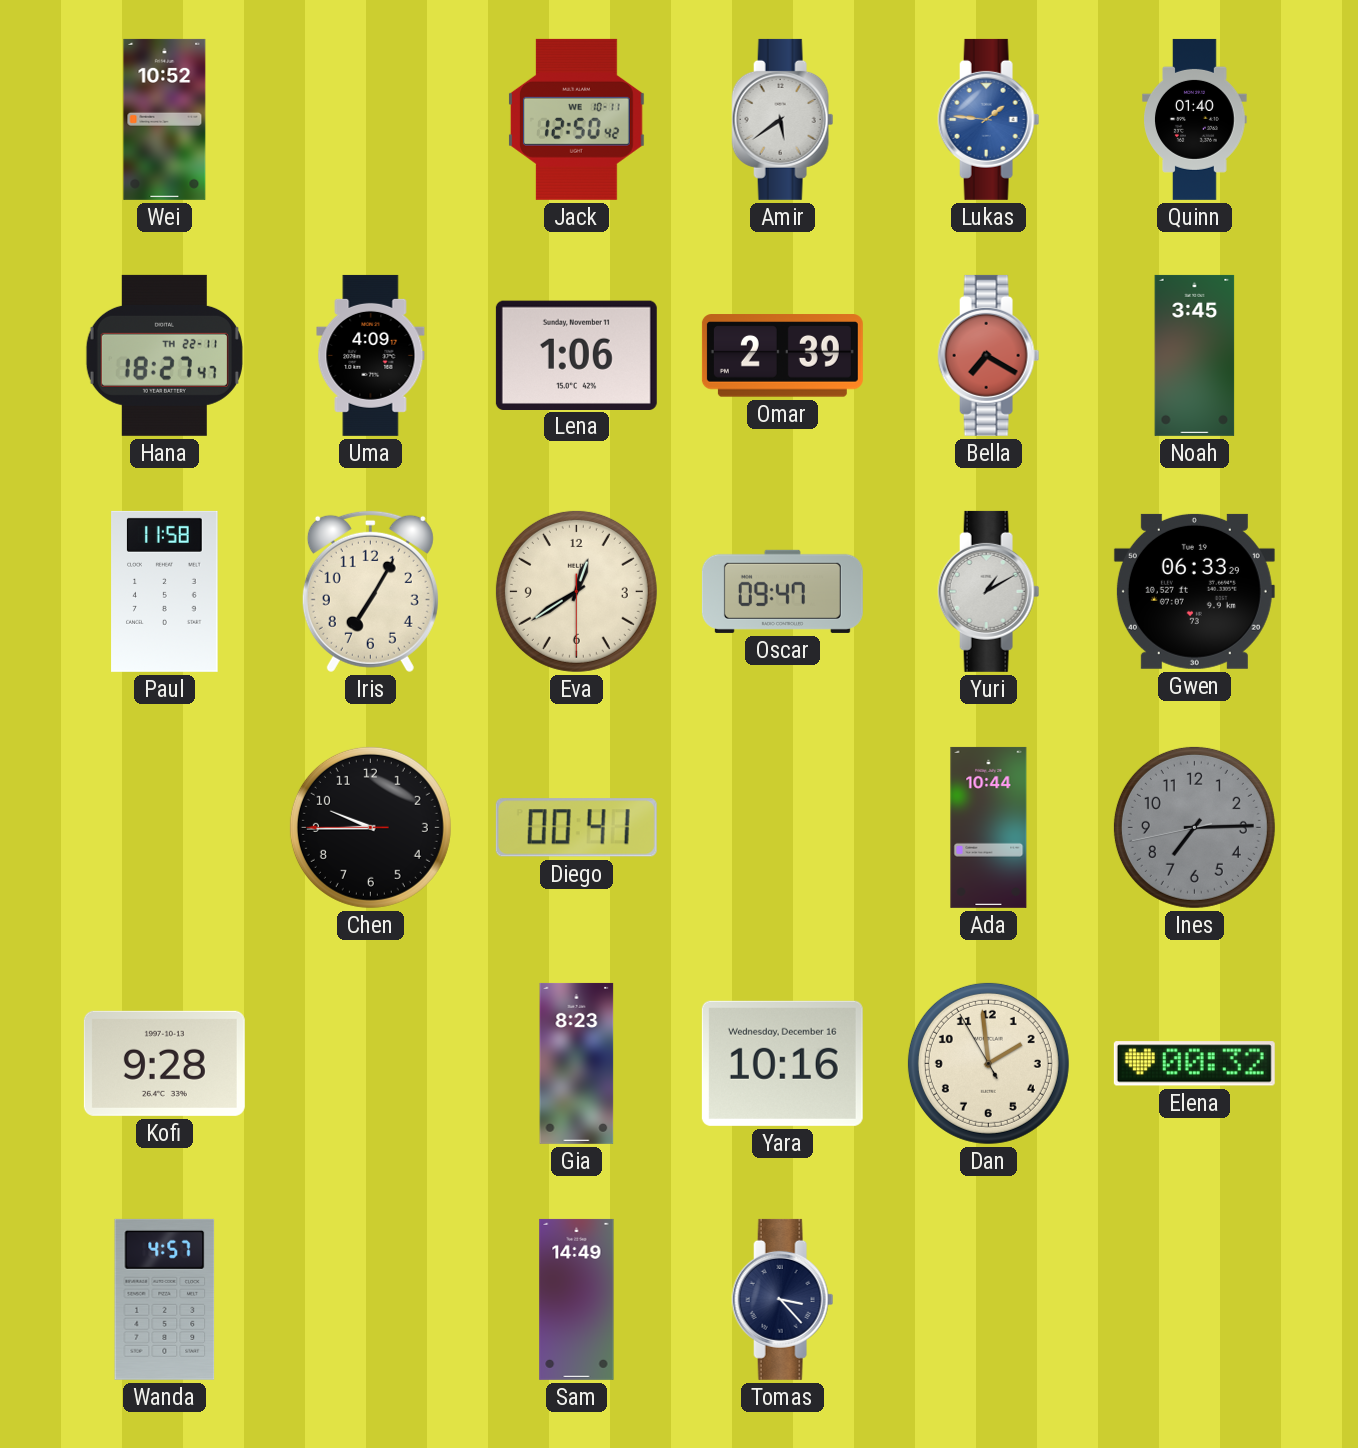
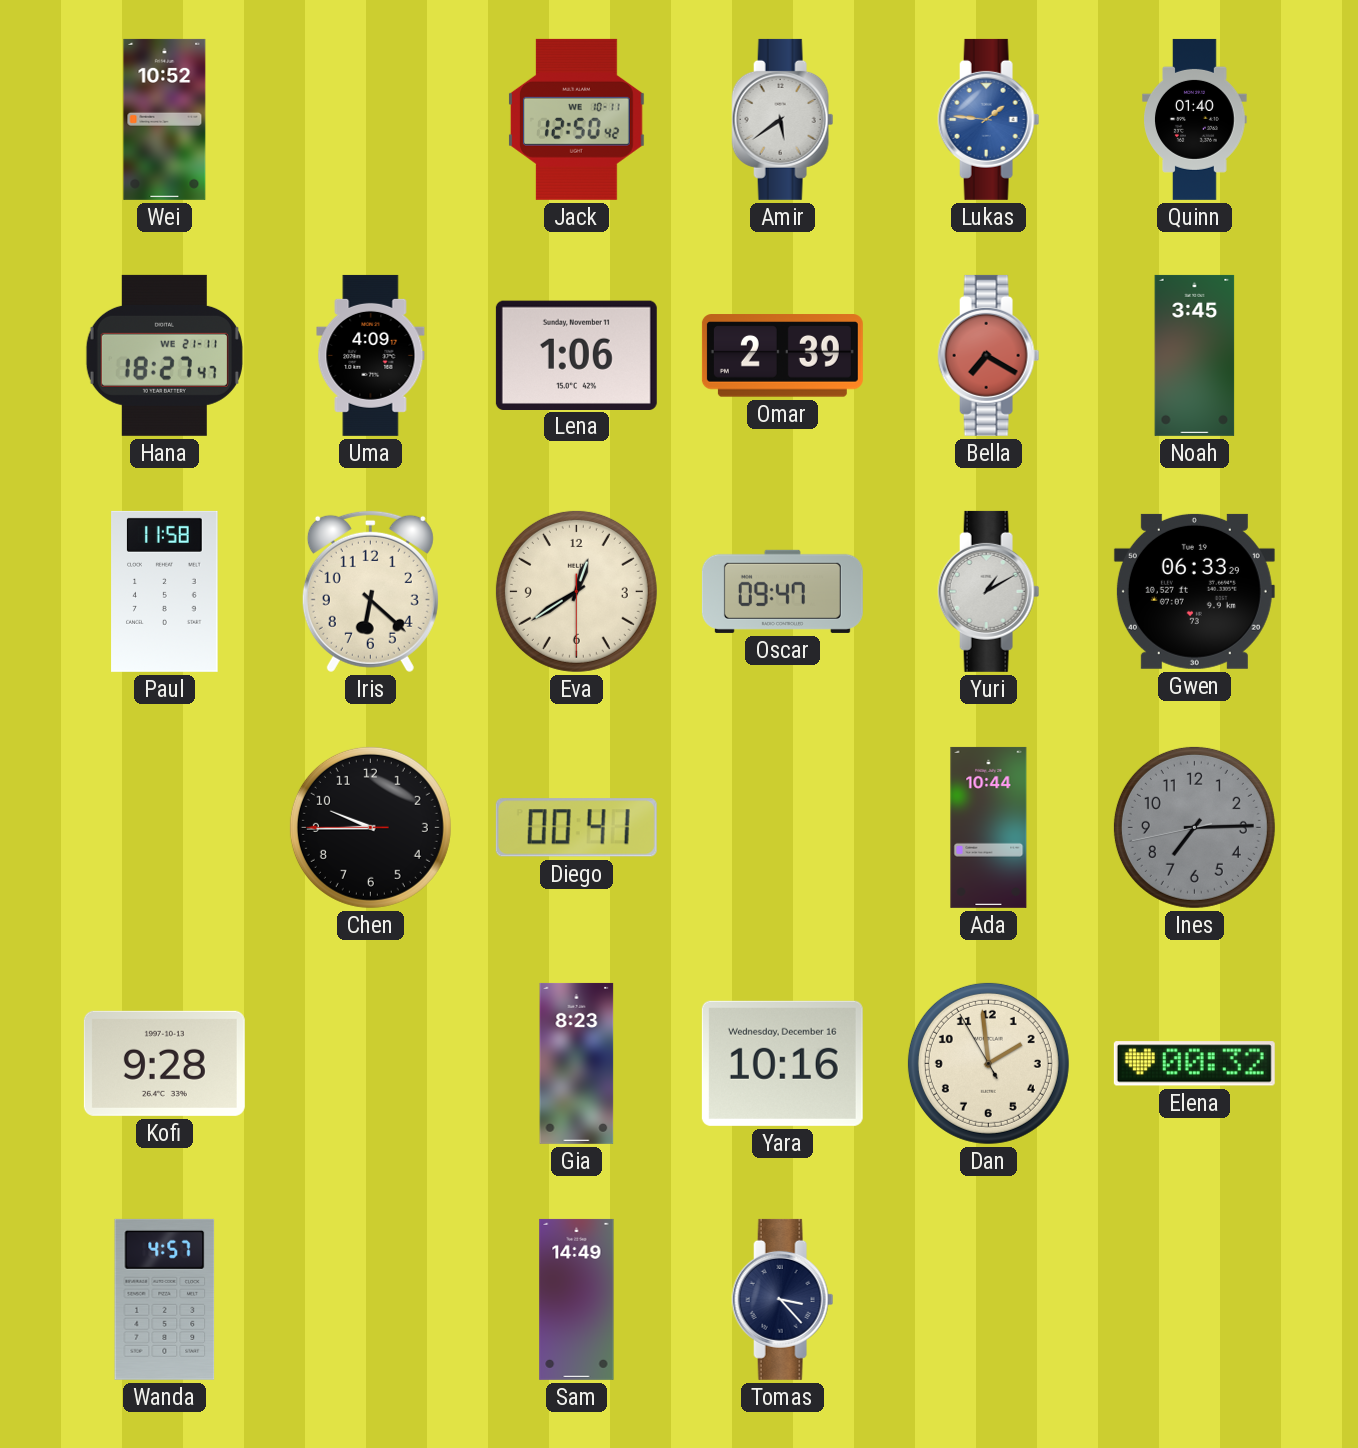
Hana date: TH 22-11 -> WE 21-11
Iris: 7:05 -> 6:22
